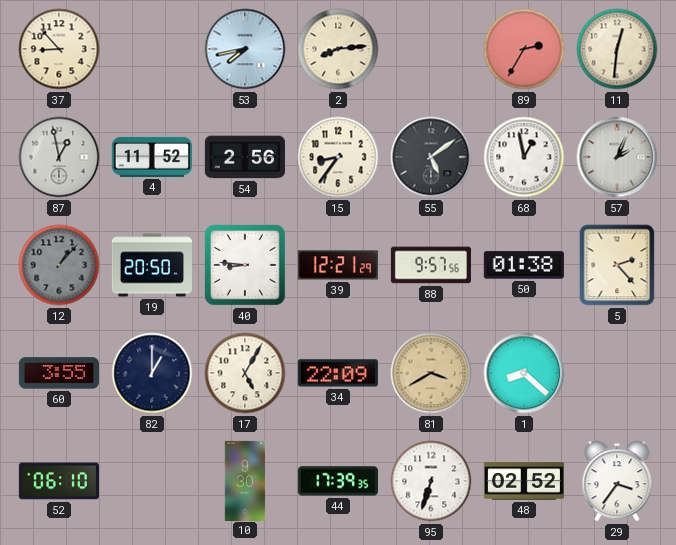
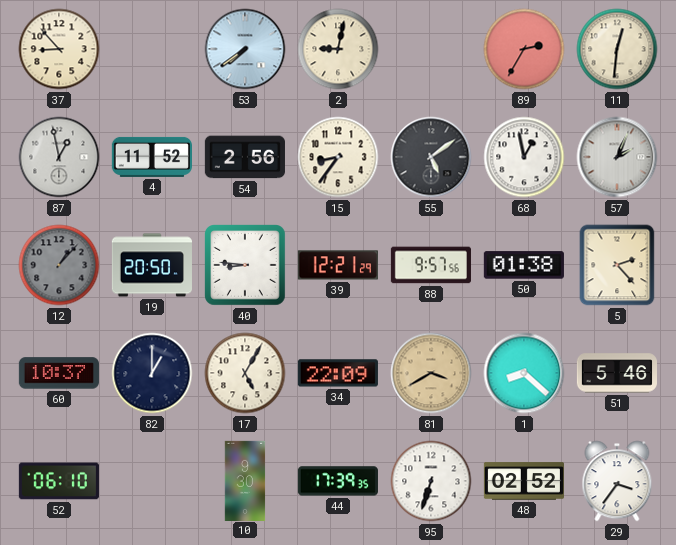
53: 7:43 -> 7:39
2: 8:14 -> 9:02
60: 3:55 -> 10:37
51: none -> 5:46
